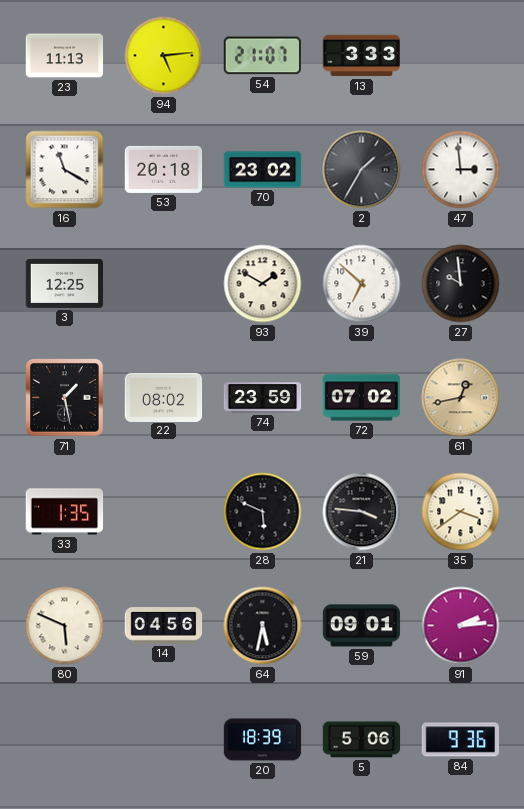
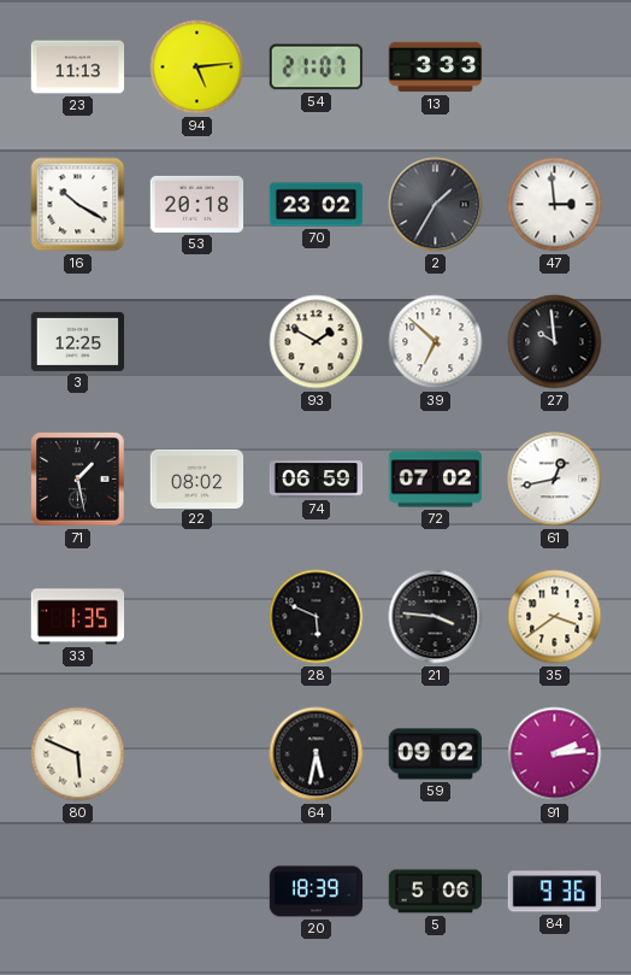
16: 11:20 -> 10:20
74: 23:59 -> 06:59
61 dial: champagne -> white
14: 04:56 -> none
59: 09:01 -> 09:02
